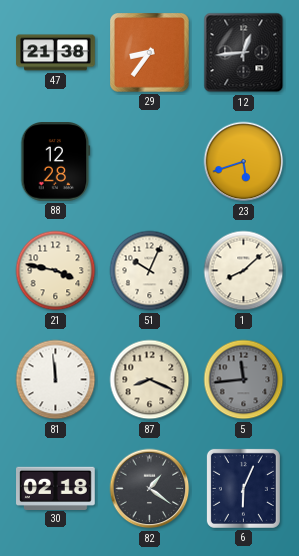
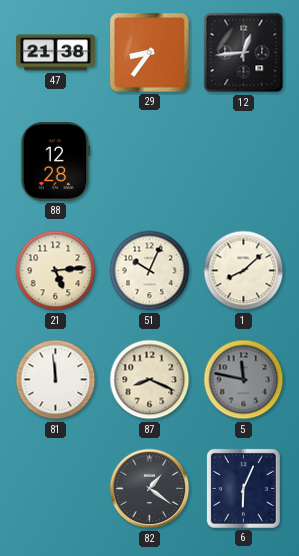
23: 5:42 -> none
21: 3:47 -> 5:14
5: 11:44 -> 11:47
30: 02:18 -> none
